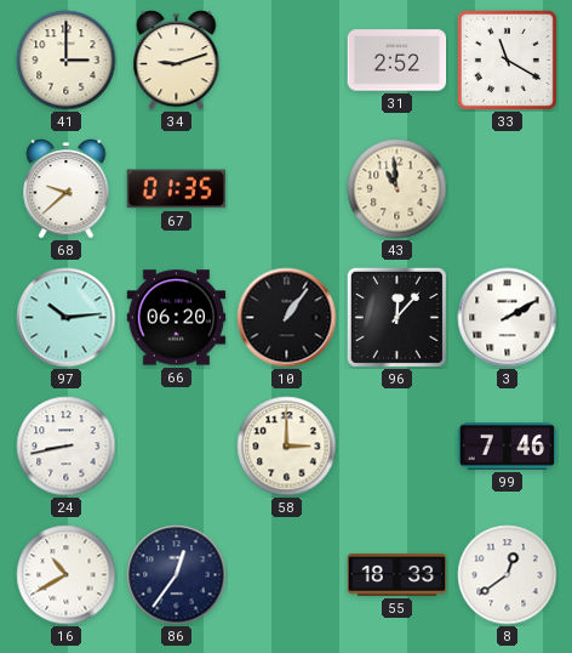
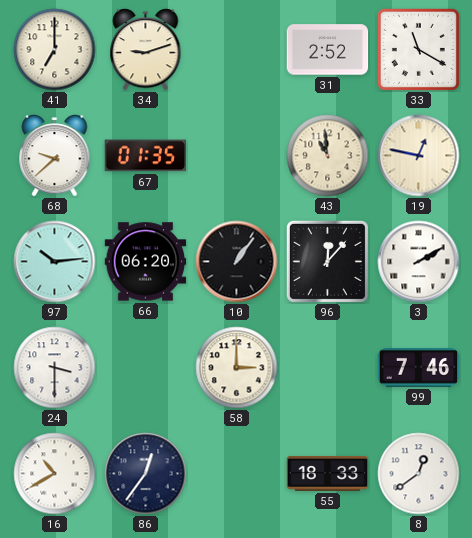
41: 3:00 -> 7:00
19: none -> 12:47
24: 8:43 -> 3:30
